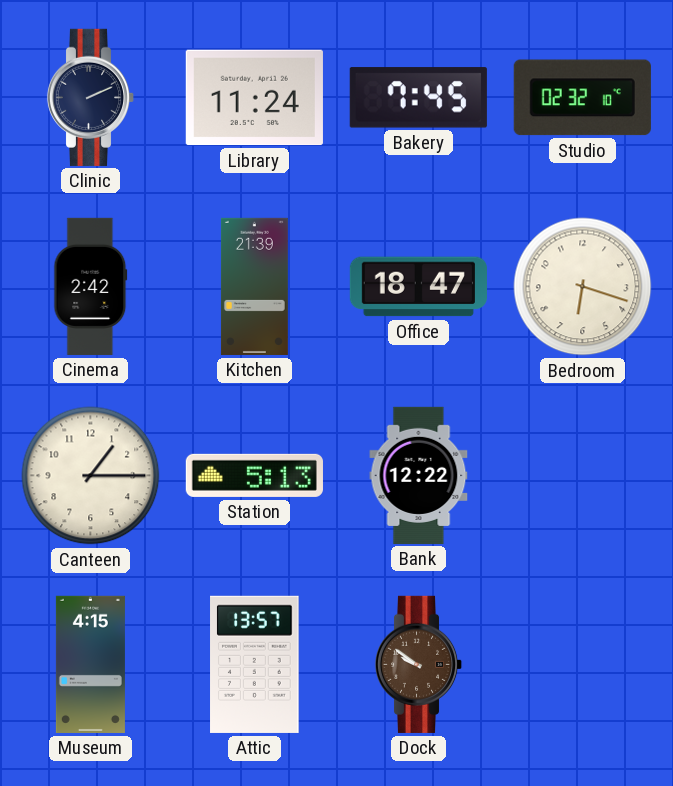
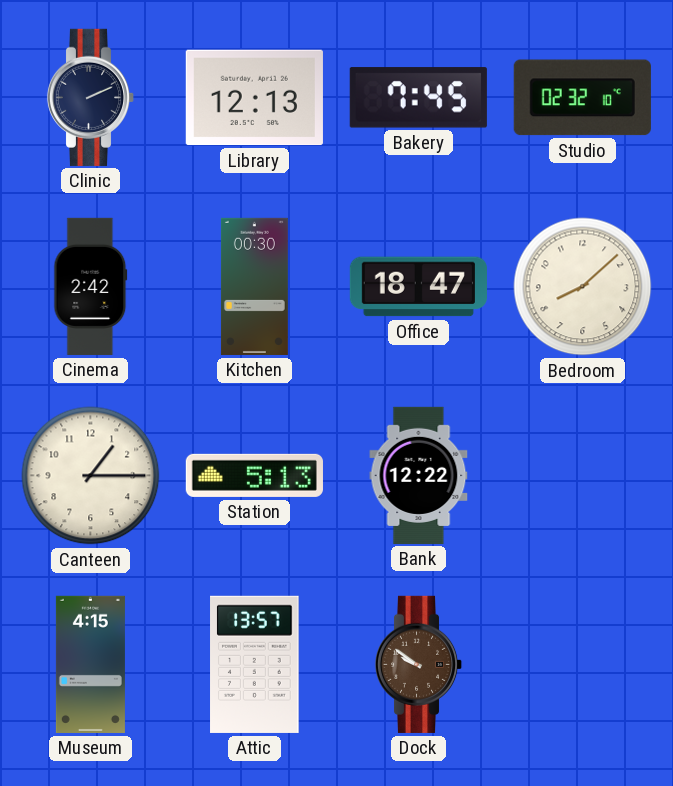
Library: 11:24 -> 12:13
Kitchen: 21:39 -> 00:30
Bedroom: 6:18 -> 8:08
